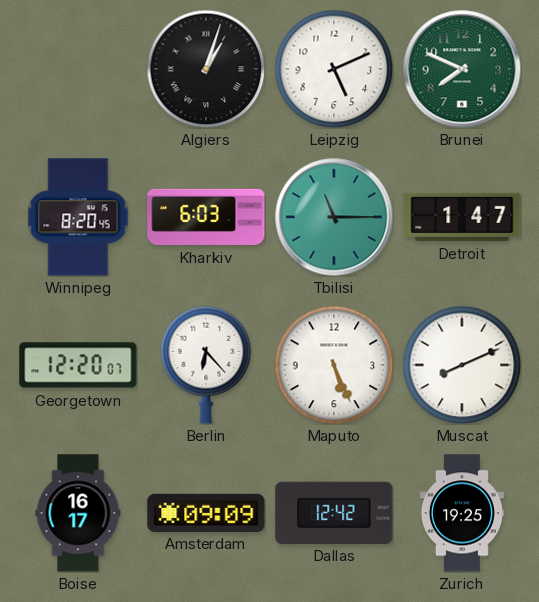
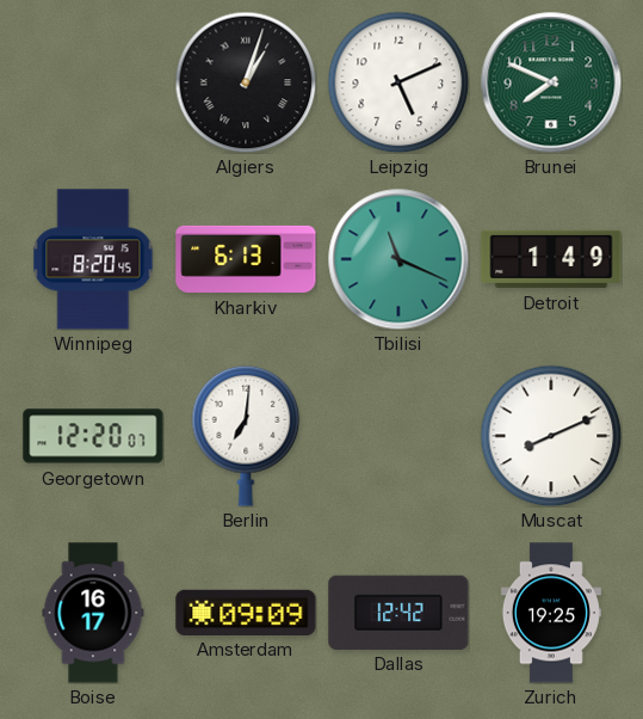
Kharkiv: 6:03 -> 6:13
Tbilisi: 11:15 -> 11:19
Detroit: 1:47 -> 1:49
Berlin: 6:23 -> 7:01
Maputo: 5:26 -> none
